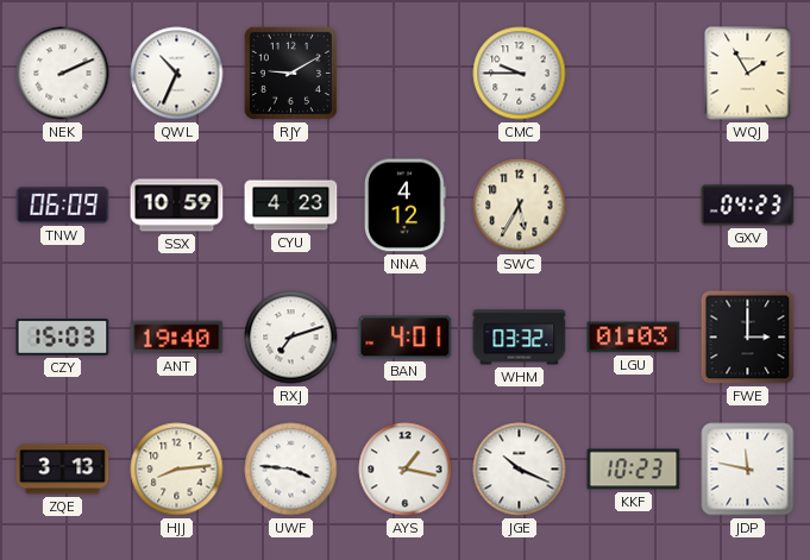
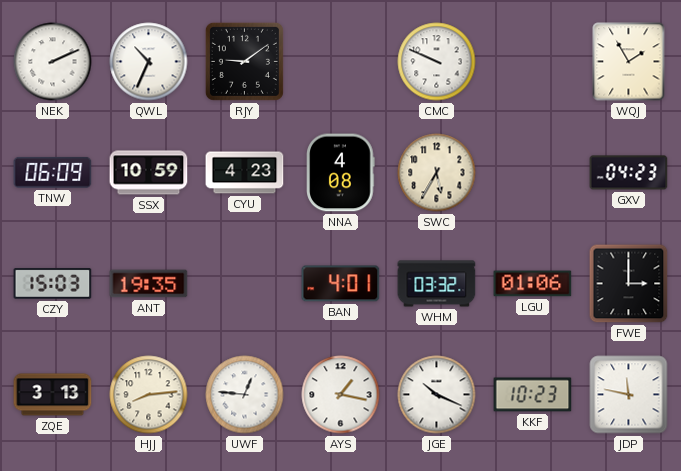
RJY: 9:10 -> 9:09
CMC: 9:45 -> 9:49
NNA: 4:12 -> 4:08
ANT: 19:40 -> 19:35
RXJ: 7:12 -> none
LGU: 01:03 -> 01:06
UWF: 3:46 -> 12:46
